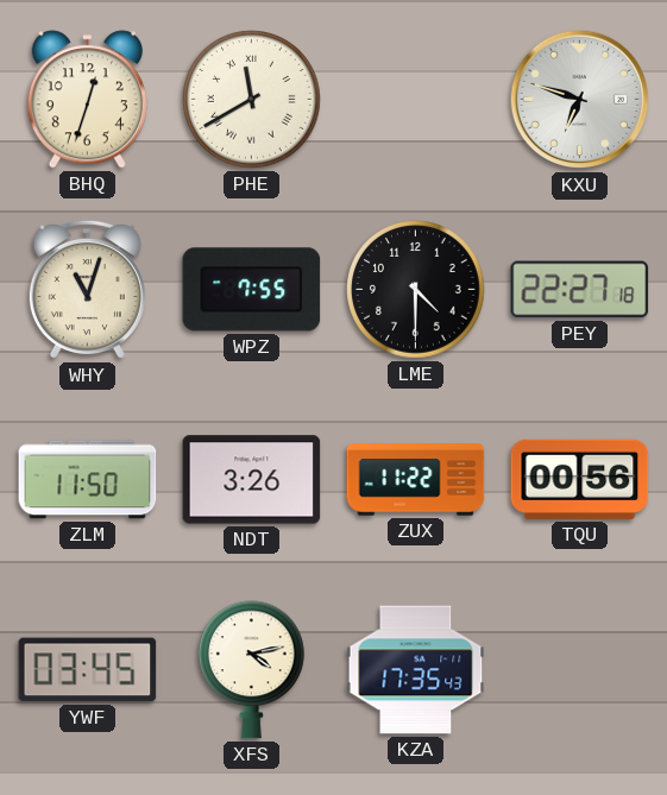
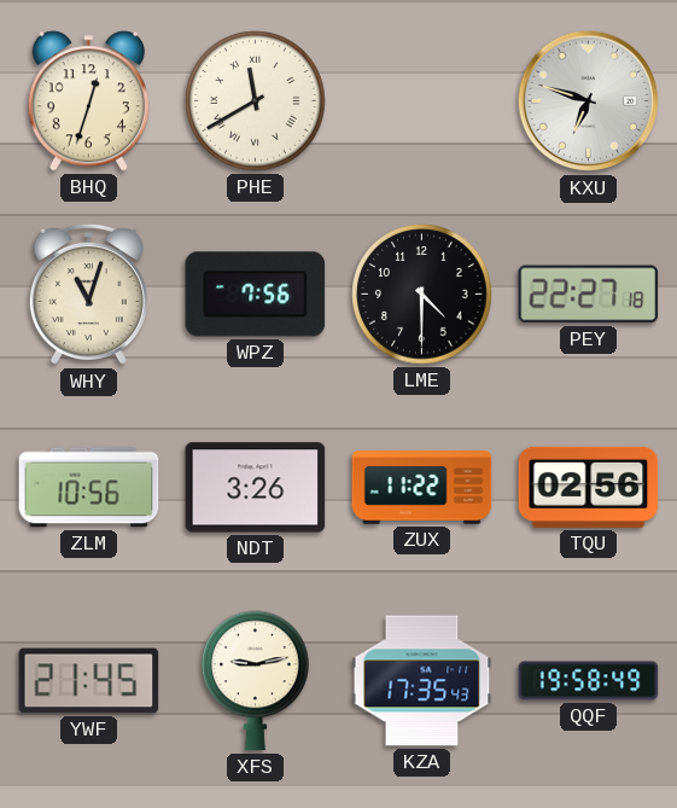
WPZ: 7:55 -> 7:56
ZLM: 11:50 -> 10:56
TQU: 00:56 -> 02:56
YWF: 03:45 -> 21:45
XFS: 4:13 -> 9:13
QQF: none -> 19:58
